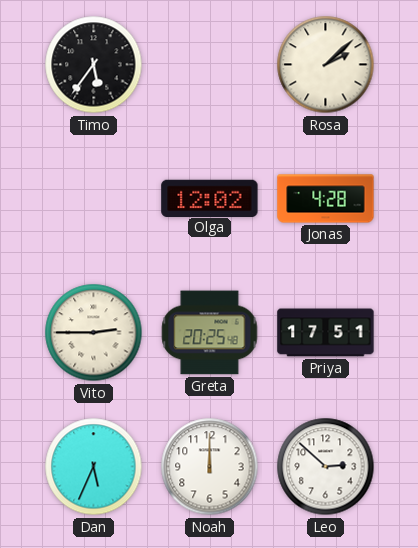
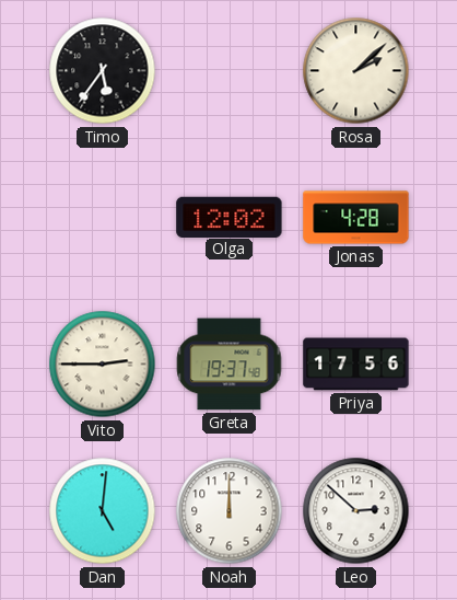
Greta: 20:25 -> 19:37
Priya: 17:51 -> 17:56
Dan: 5:34 -> 5:01
